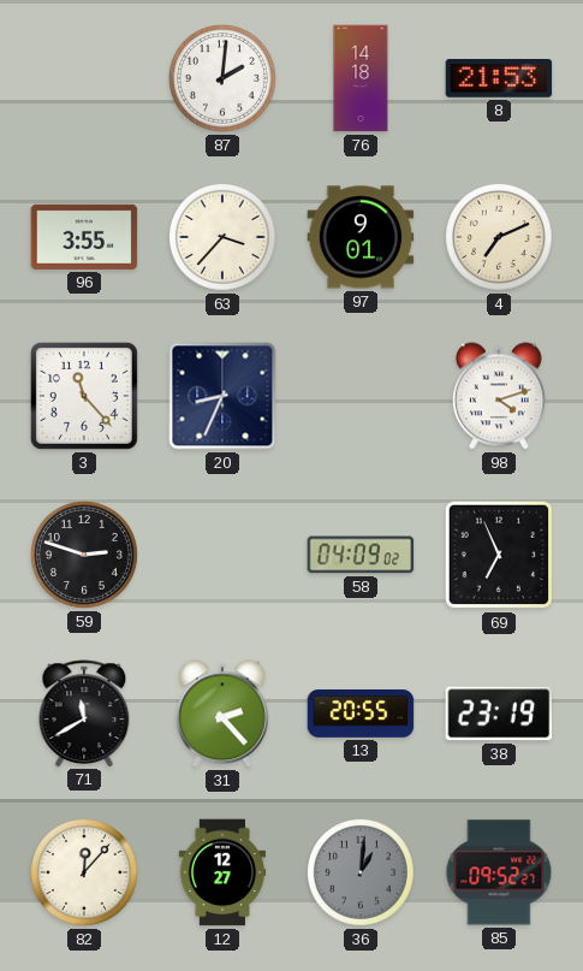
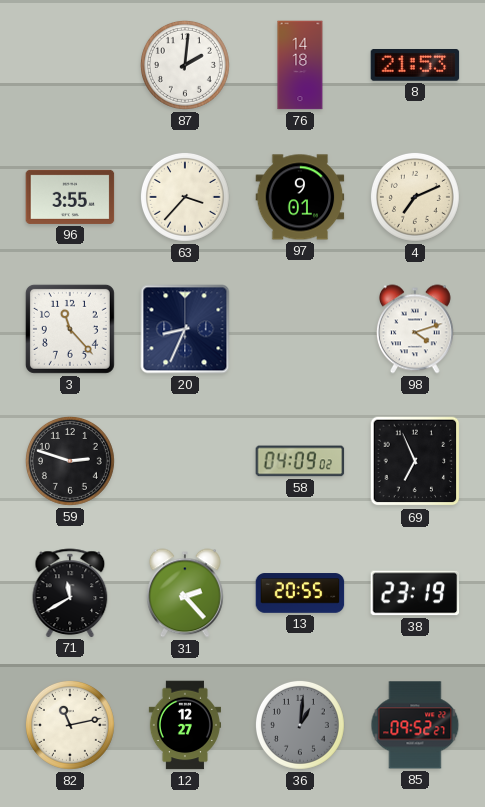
82: 12:07 -> 11:13
